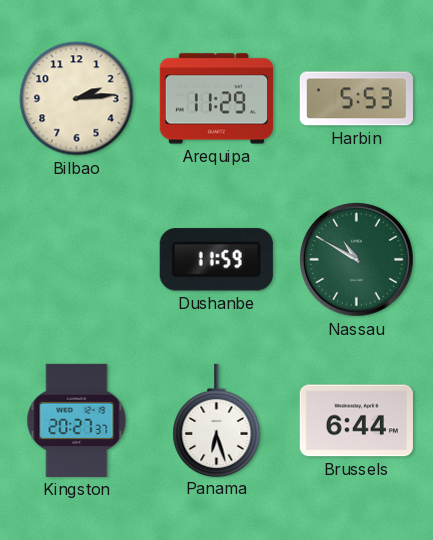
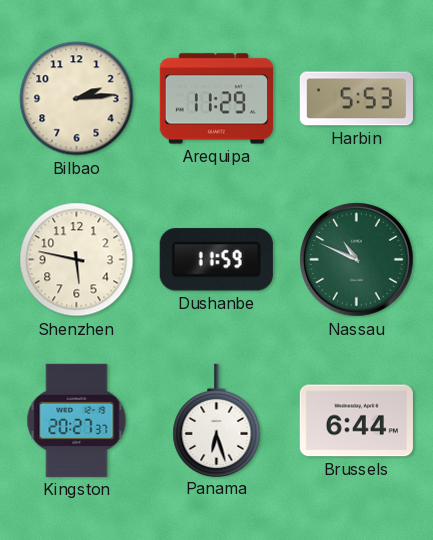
Shenzhen: none -> 5:47
Nassau: 10:50 -> 10:49
